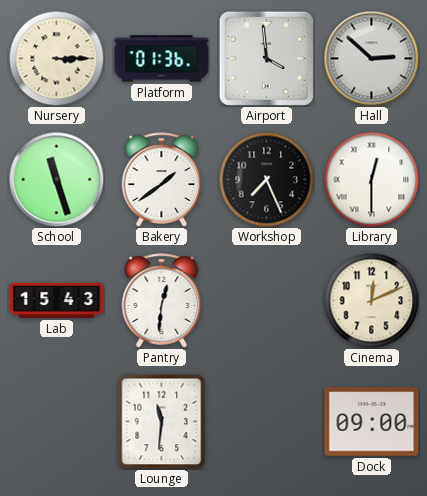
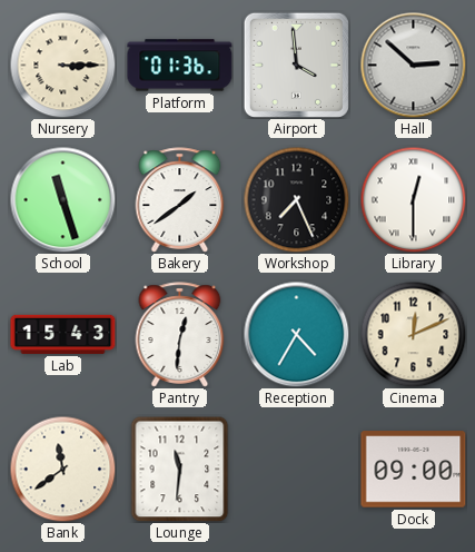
Reception: none -> 4:35
Bank: none -> 11:39
